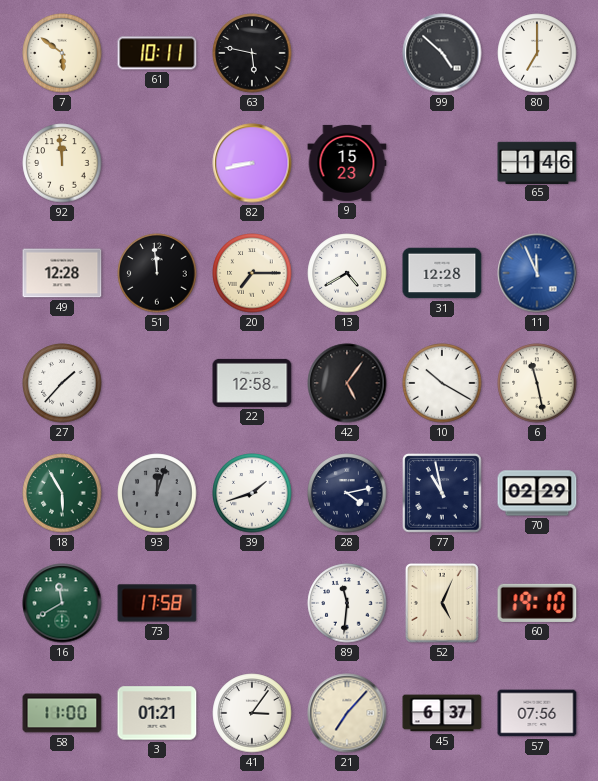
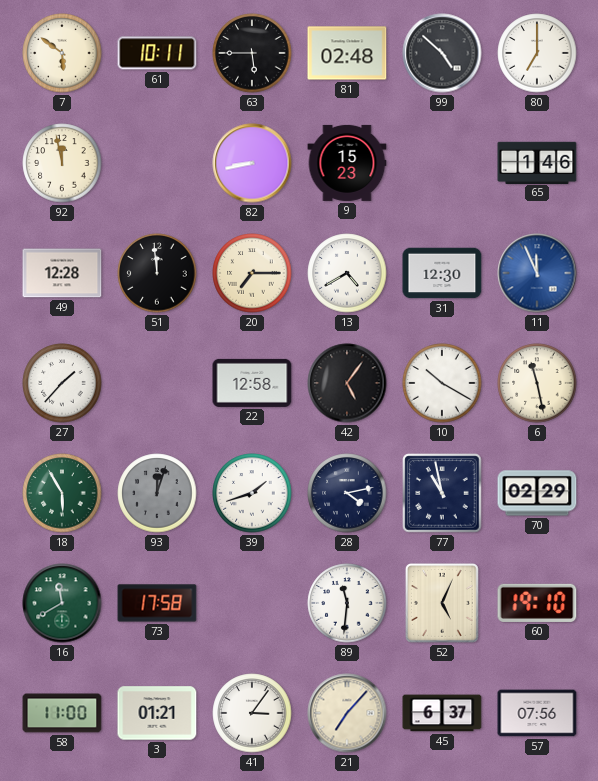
63: 5:47 -> 5:45
81: none -> 02:48
92: 11:59 -> 11:58
31: 12:28 -> 12:30
